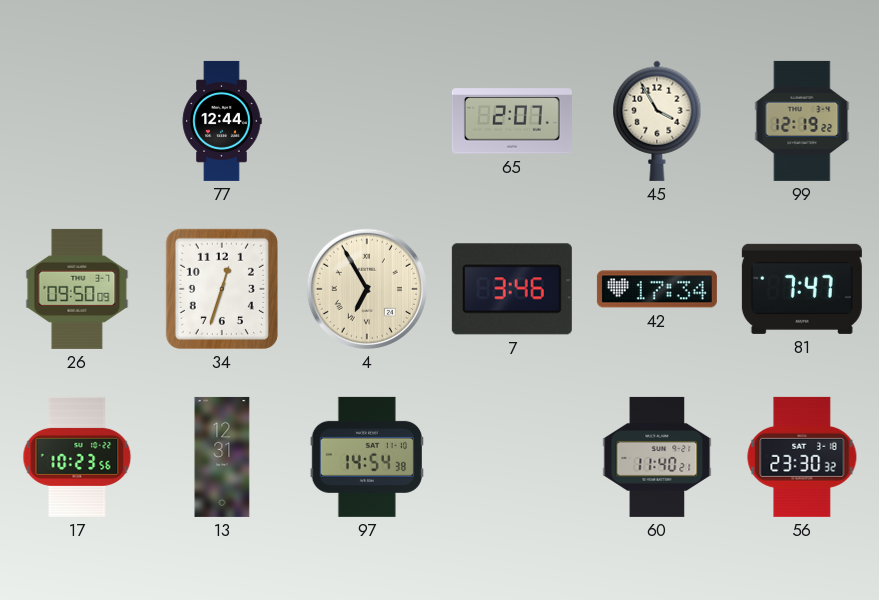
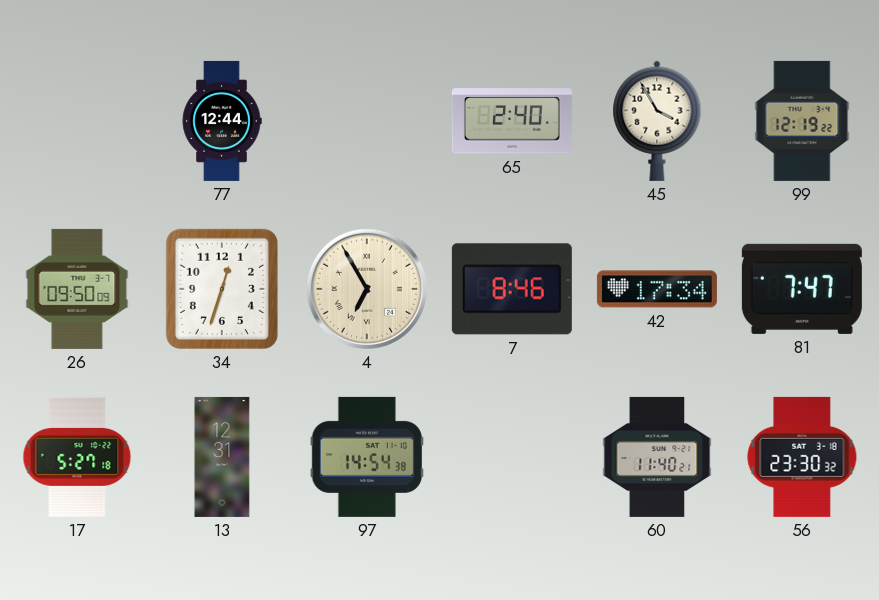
65: 2:07 -> 2:40
7: 3:46 -> 8:46
17: 10:23 -> 5:27
